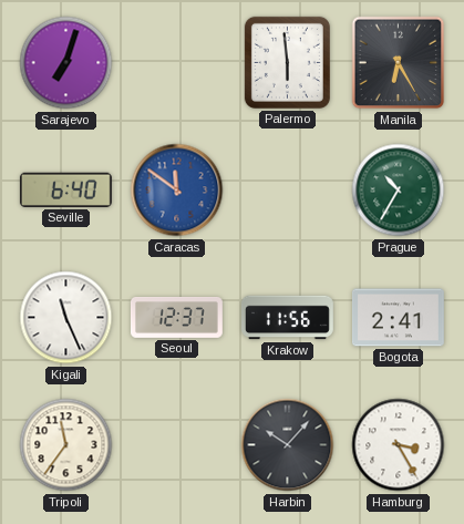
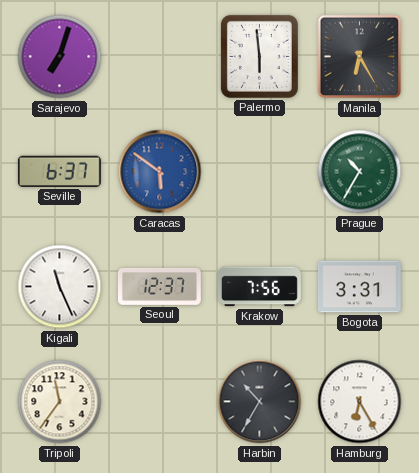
Seville: 6:40 -> 6:37
Caracas: 11:51 -> 5:51
Krakow: 11:56 -> 7:56
Bogota: 2:41 -> 3:31
Harbin: 10:07 -> 10:35
Hamburg: 3:25 -> 6:25
